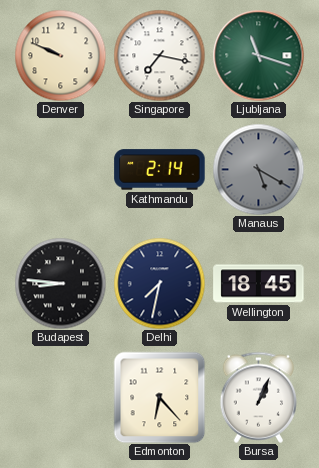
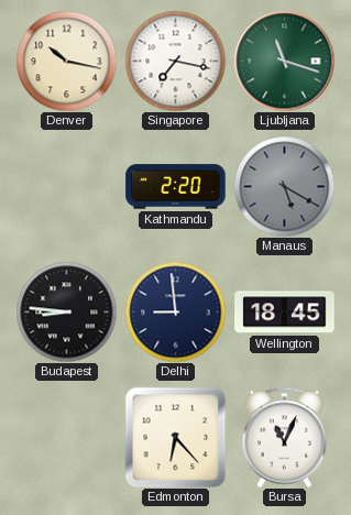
Denver: 9:49 -> 10:17
Kathmandu: 2:14 -> 2:20
Delhi: 7:32 -> 8:59
Bursa: 1:04 -> 11:04
